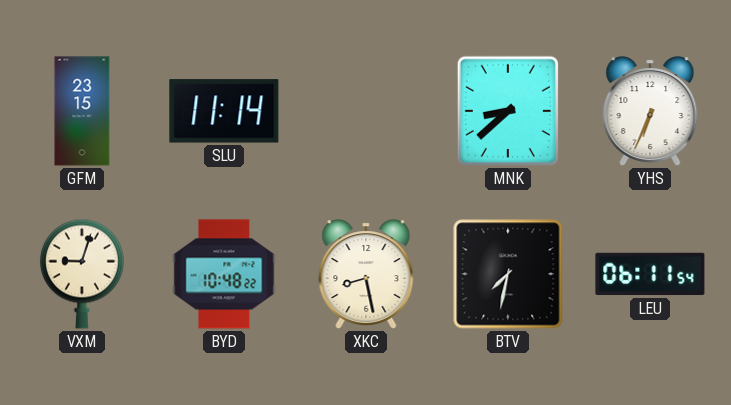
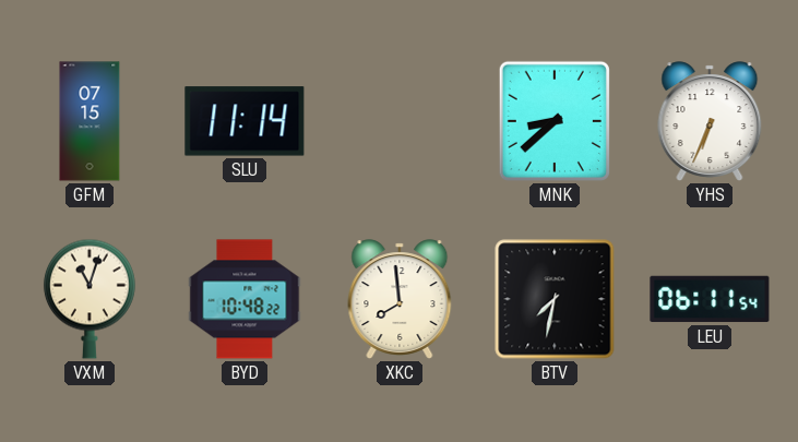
GFM: 23:15 -> 07:15
VXM: 9:03 -> 11:03
XKC: 8:28 -> 7:59
